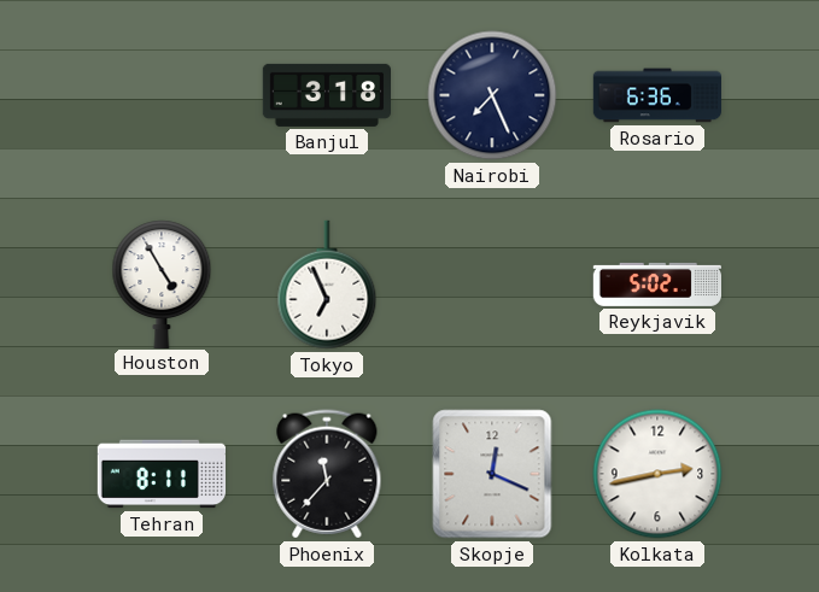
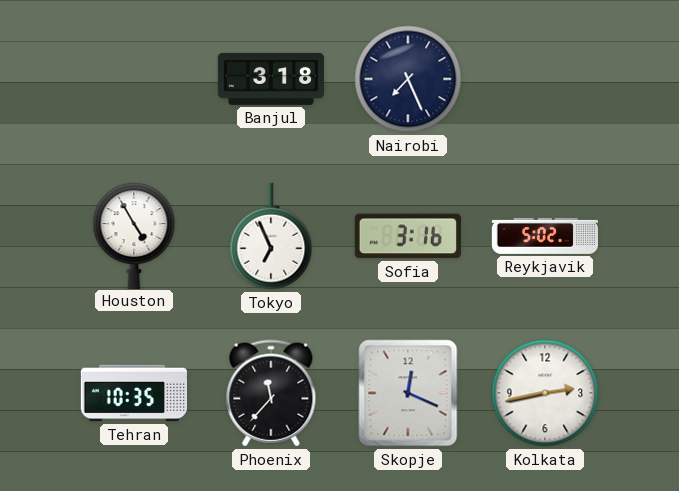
Rosario: 6:36 -> none
Sofia: none -> 3:16
Tehran: 8:11 -> 10:35
